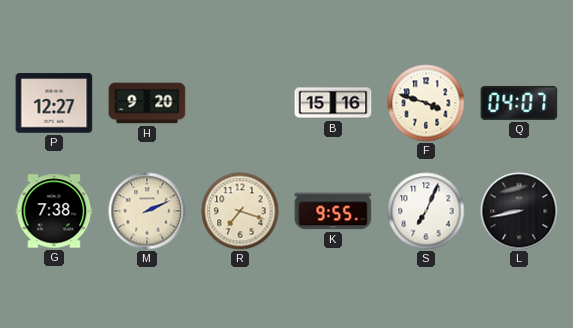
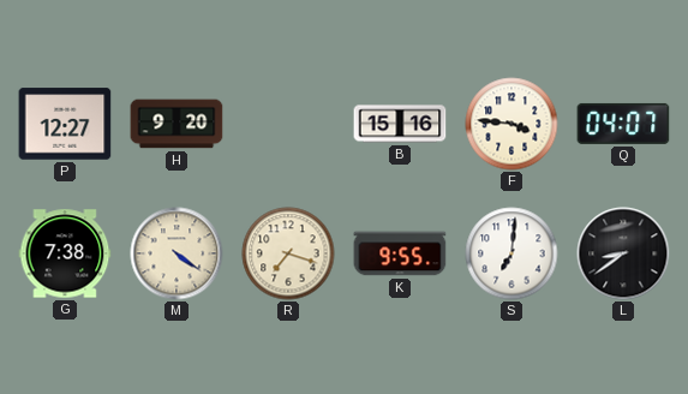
F: 3:48 -> 3:46
M: 2:11 -> 4:21
S: 7:04 -> 7:01
L: 8:43 -> 8:39
